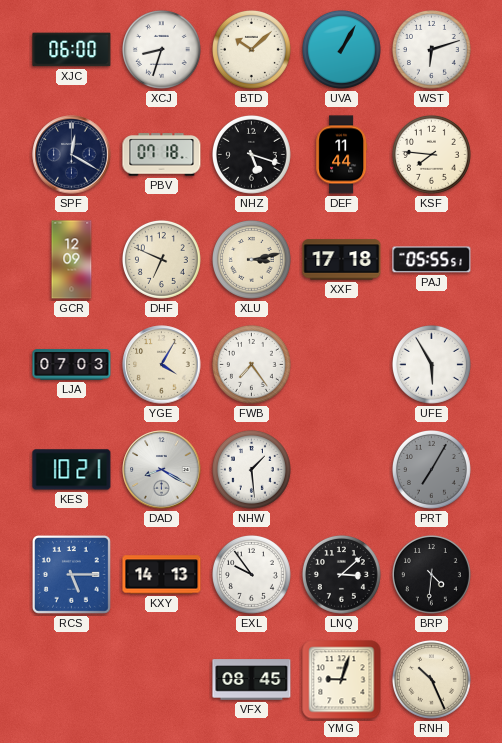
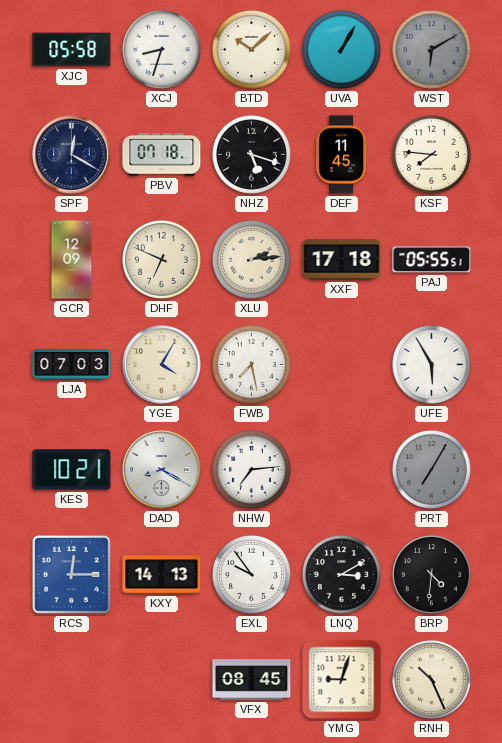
XJC: 06:00 -> 05:58
WST: 6:12 -> 6:10
WST dial: white -> grey
DEF: 11:44 -> 11:45
XLU: 3:13 -> 2:14
FWB: 7:24 -> 7:28
NHW: 1:29 -> 7:14
RCS: 5:15 -> 12:15
LNQ: 3:08 -> 3:10
